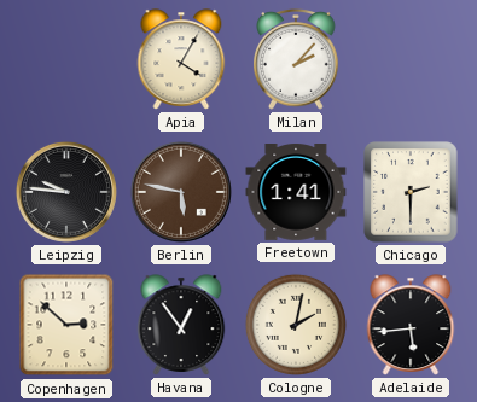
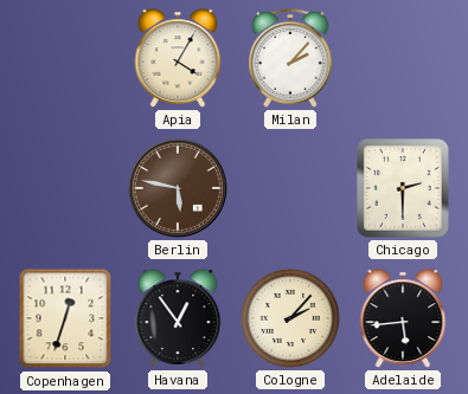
Leipzig: 9:46 -> none
Freetown: 1:41 -> none
Copenhagen: 2:52 -> 12:33
Cologne: 2:02 -> 2:07
